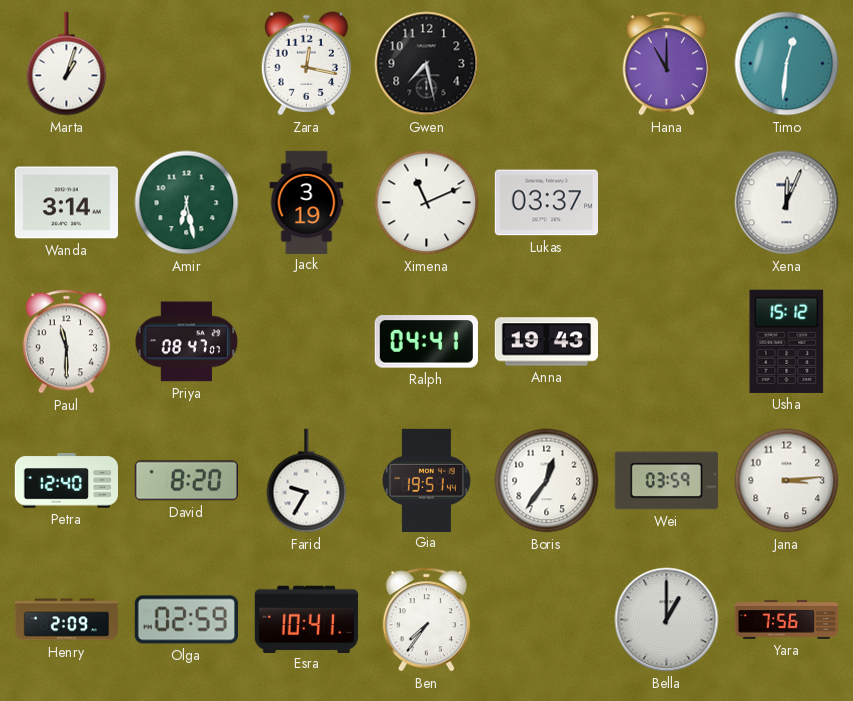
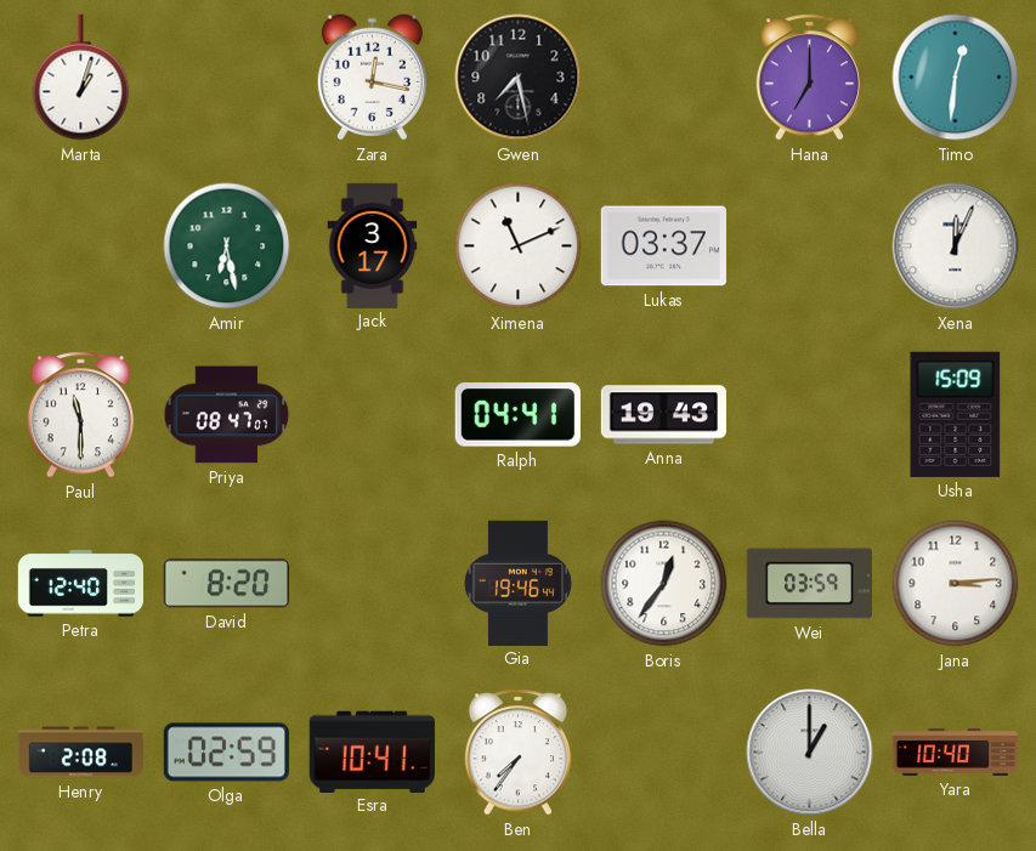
Hana: 11:00 -> 7:00
Wanda: 3:14 -> none
Jack: 3:19 -> 3:17
Usha: 15:12 -> 15:09
Farid: 9:35 -> none
Gia: 19:51 -> 19:46
Henry: 2:09 -> 2:08
Yara: 7:56 -> 10:40
